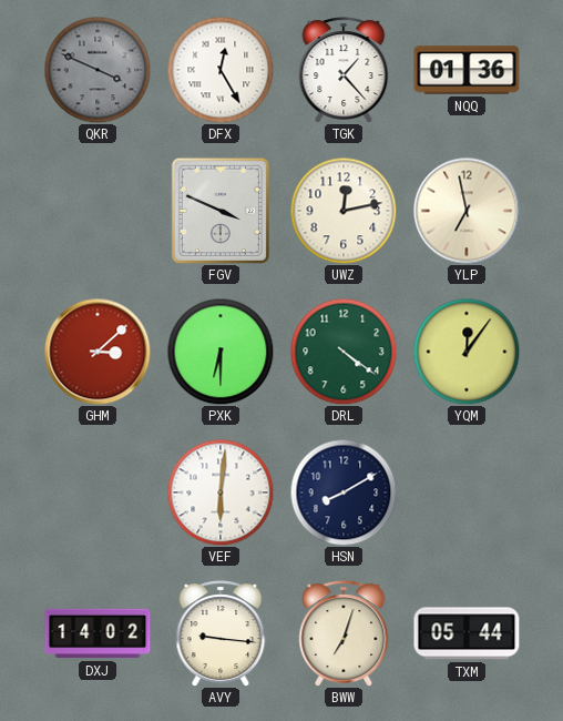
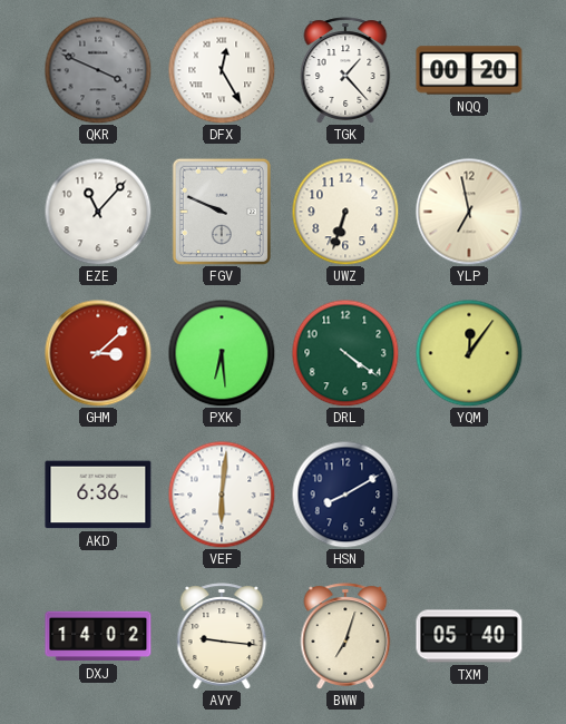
NQQ: 01:36 -> 00:20
EZE: none -> 11:07
FGV: 3:49 -> 9:49
UWZ: 12:13 -> 6:33
PXK: 6:30 -> 6:29
AKD: none -> 6:36
TXM: 05:44 -> 05:40
